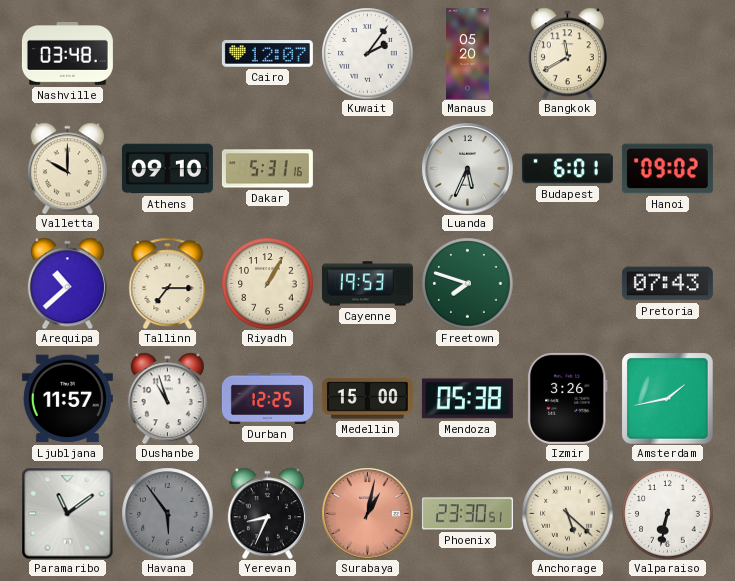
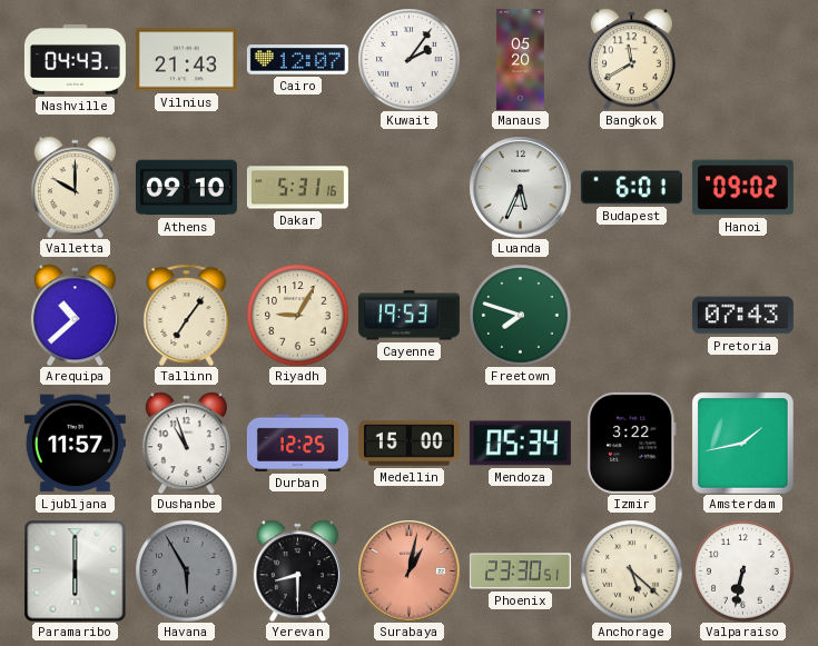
Nashville: 03:48 -> 04:43
Vilnius: none -> 21:43
Tallinn: 7:15 -> 7:06
Riyadh: 1:05 -> 9:05
Mendoza: 05:38 -> 05:34
Izmir: 3:26 -> 3:22
Paramaribo: 11:09 -> 6:00
Havana: 5:54 -> 5:55
Yerevan: 8:34 -> 8:30
